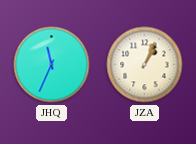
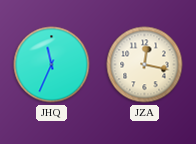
JZA: 1:04 -> 12:17
